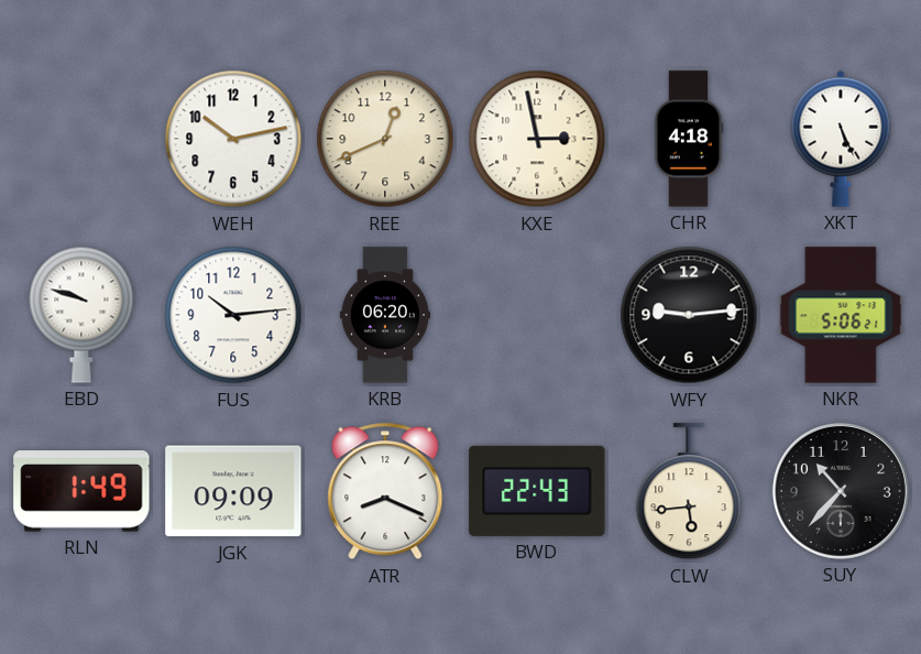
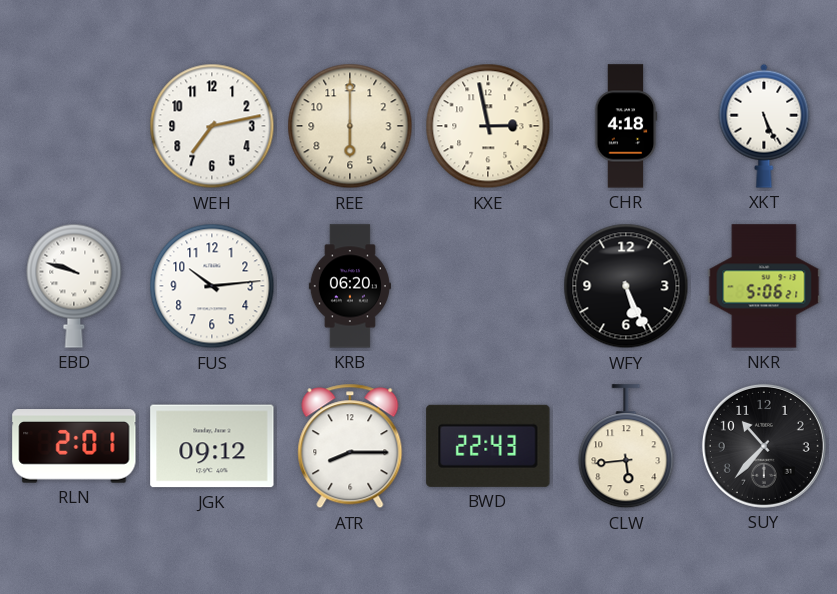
WEH: 10:13 -> 7:13
REE: 12:41 -> 6:00
WFY: 9:14 -> 5:26
RLN: 1:49 -> 2:01
JGK: 09:09 -> 09:12
ATR: 8:19 -> 8:15
